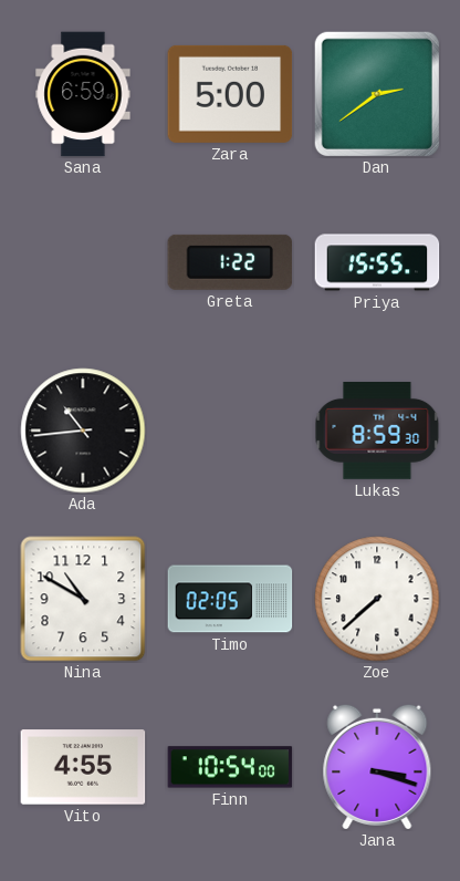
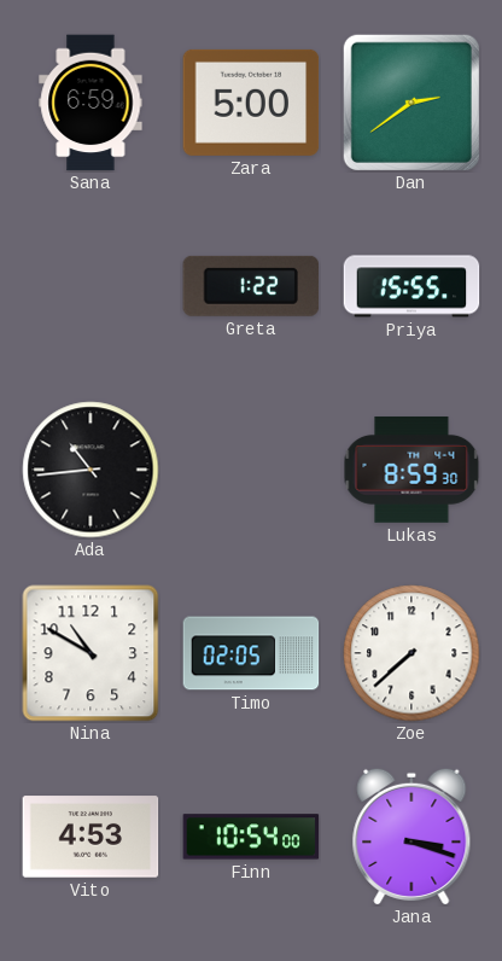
Vito: 4:55 -> 4:53
